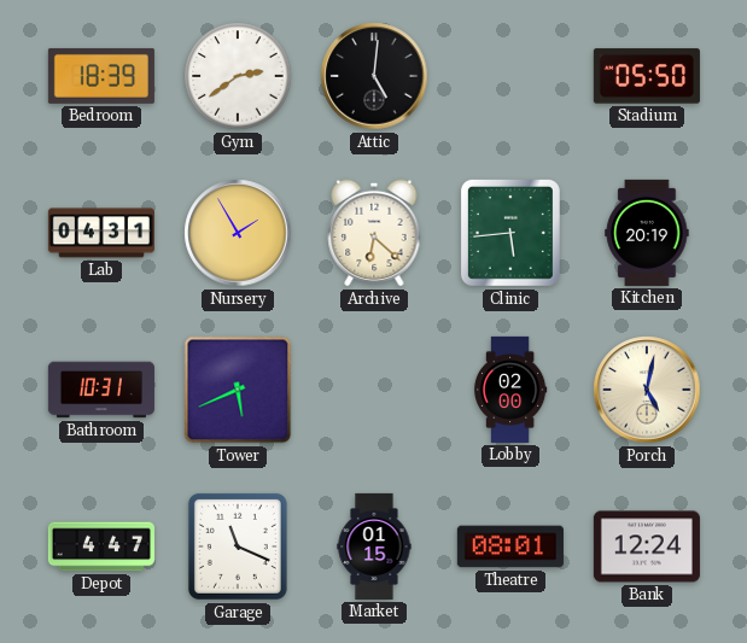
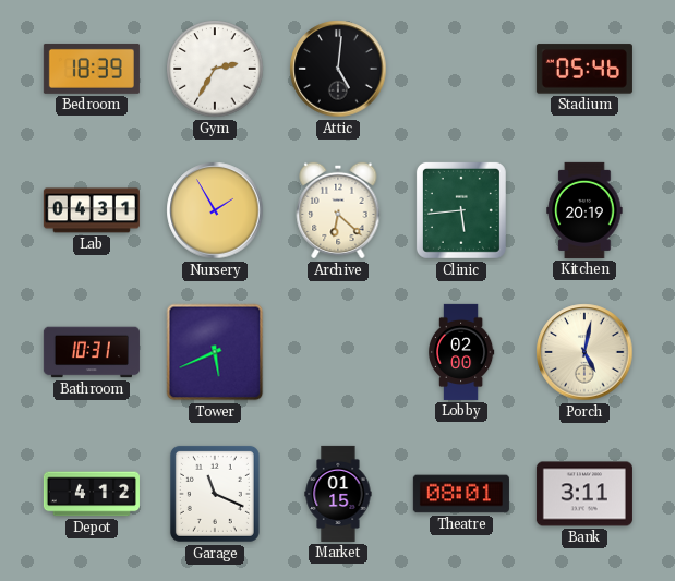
Gym: 2:39 -> 2:35
Stadium: 05:50 -> 05:46
Depot: 4:47 -> 4:12
Bank: 12:24 -> 3:11
